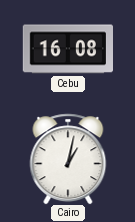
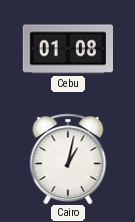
Cebu: 16:08 -> 01:08
